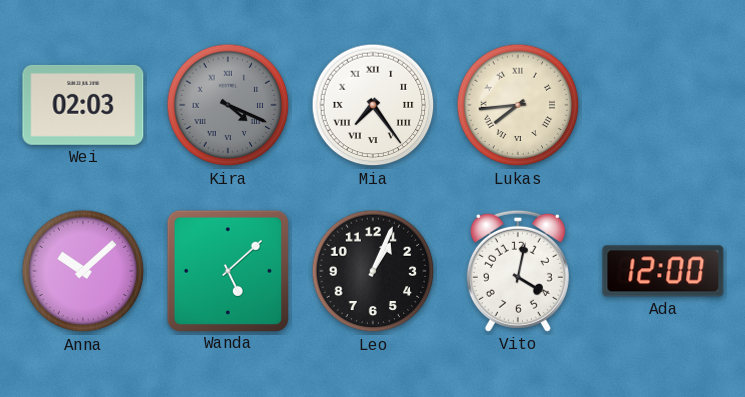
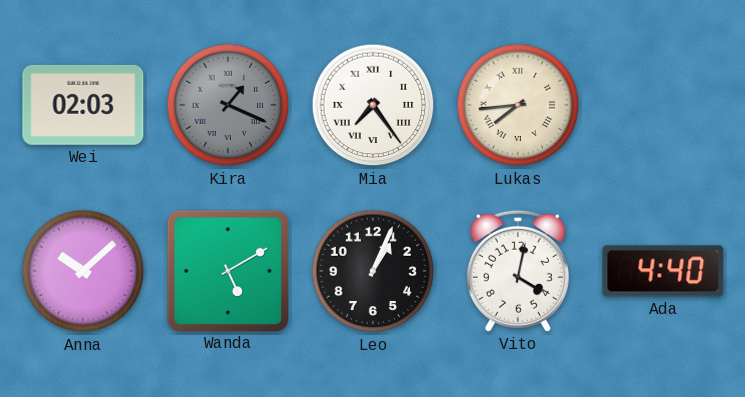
Kira: 4:19 -> 1:19
Wanda: 5:08 -> 5:10
Ada: 12:00 -> 4:40
